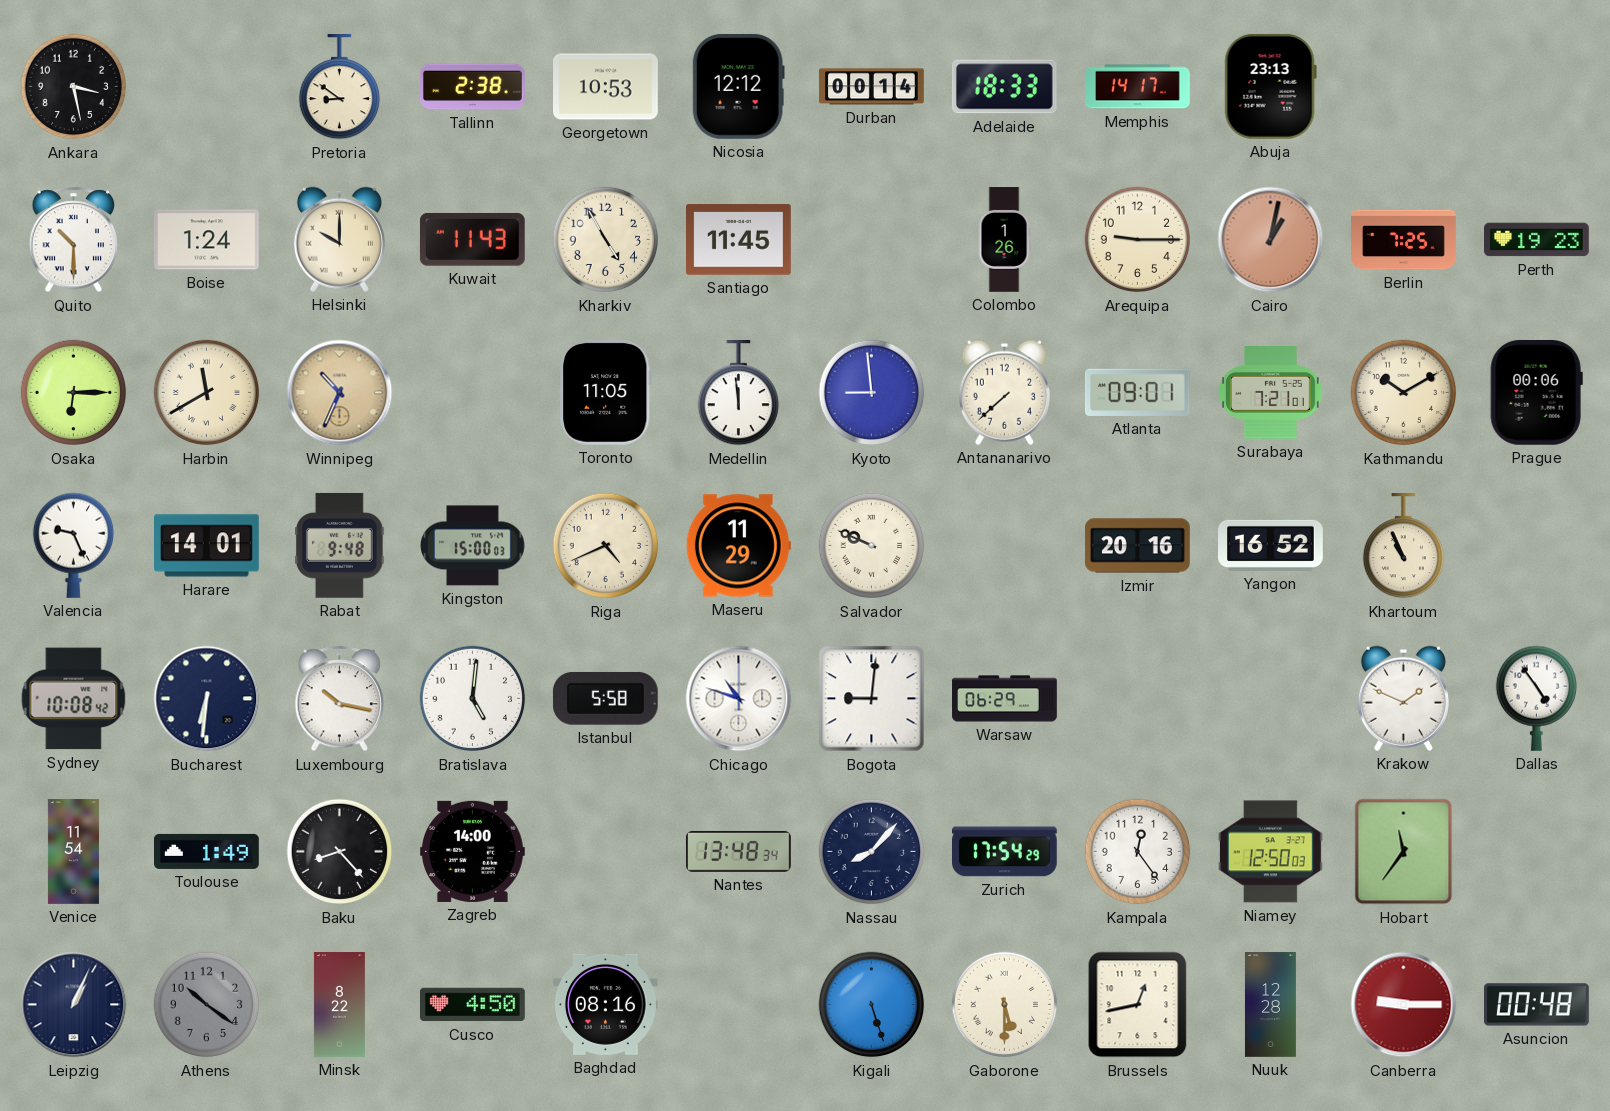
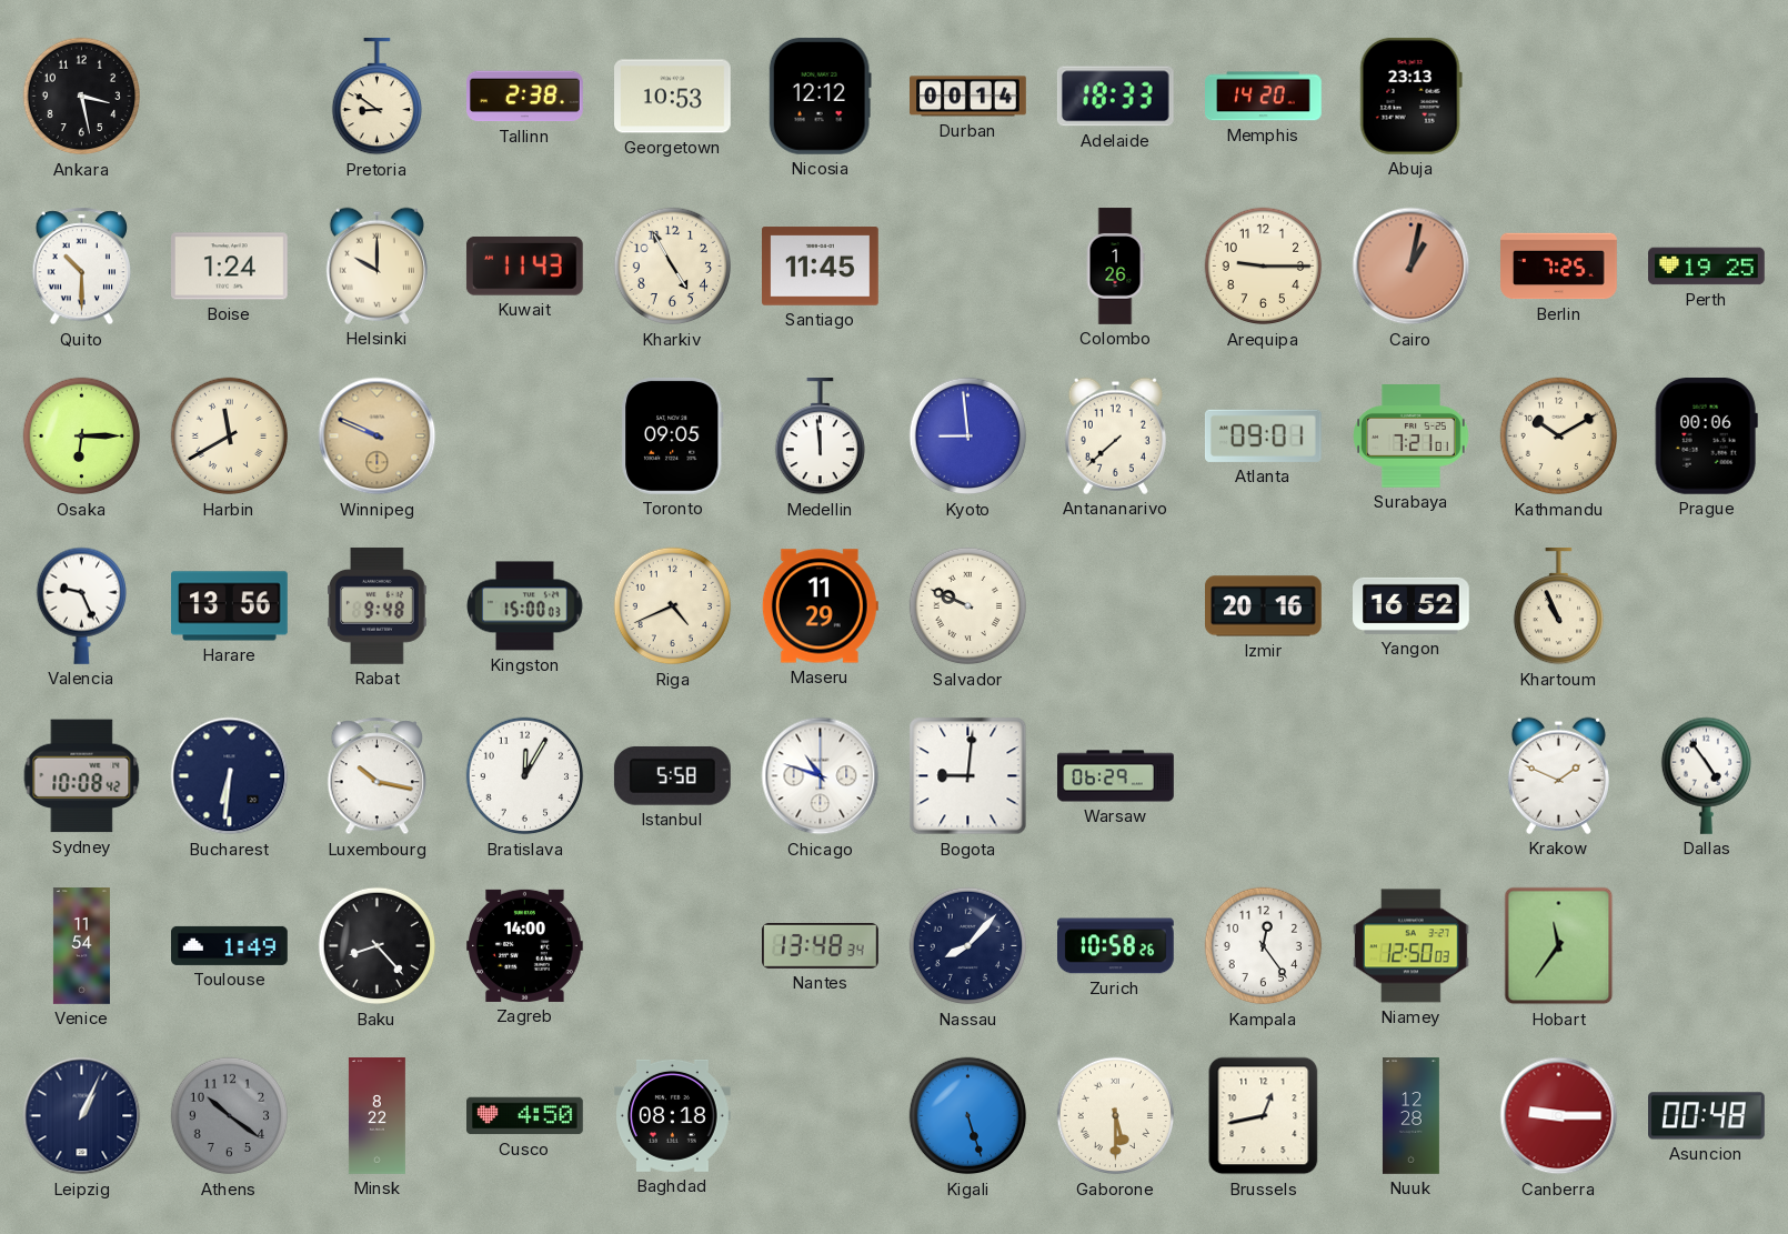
Memphis: 14:17 -> 14:20
Perth: 19:23 -> 19:25
Winnipeg: 10:34 -> 9:49
Toronto: 11:05 -> 09:05
Harare: 14:01 -> 13:56
Bratislava: 5:01 -> 12:05
Zurich: 17:54 -> 10:58
Baghdad: 08:16 -> 08:18
